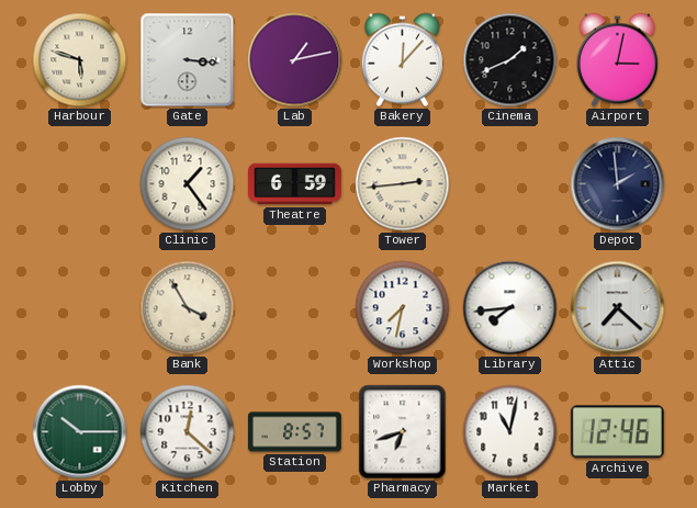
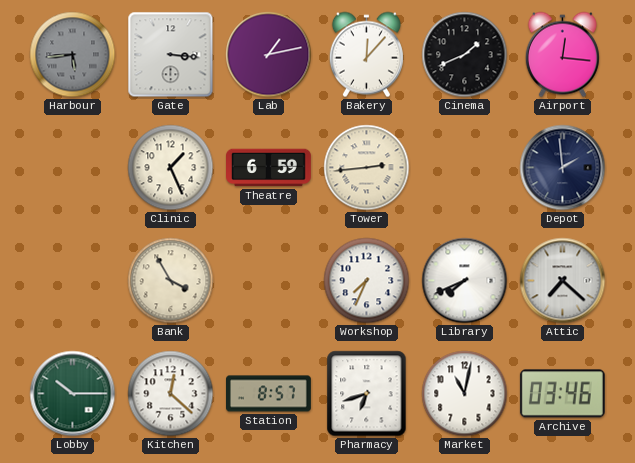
Harbour: 5:48 -> 5:44
Harbour dial: cream -> grey
Airport: 3:02 -> 12:16
Clinic: 1:24 -> 1:26
Workshop: 7:32 -> 7:34
Library: 7:44 -> 7:41
Archive: 12:46 -> 03:46
